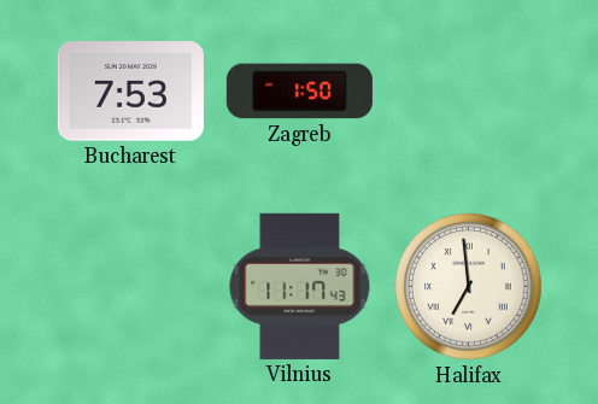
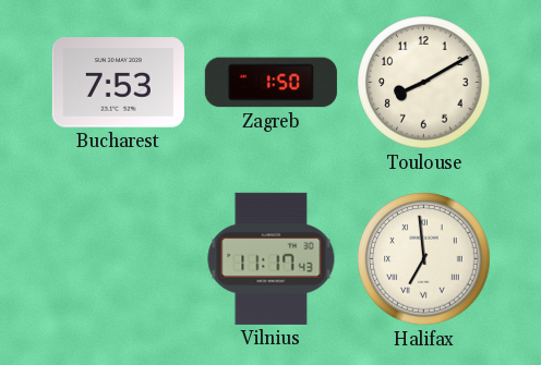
Toulouse: none -> 8:10
